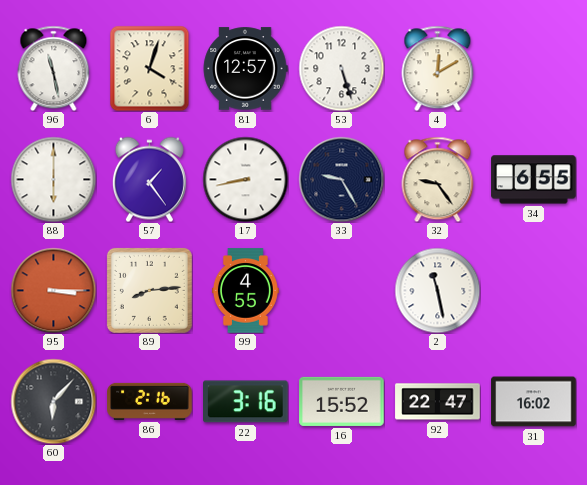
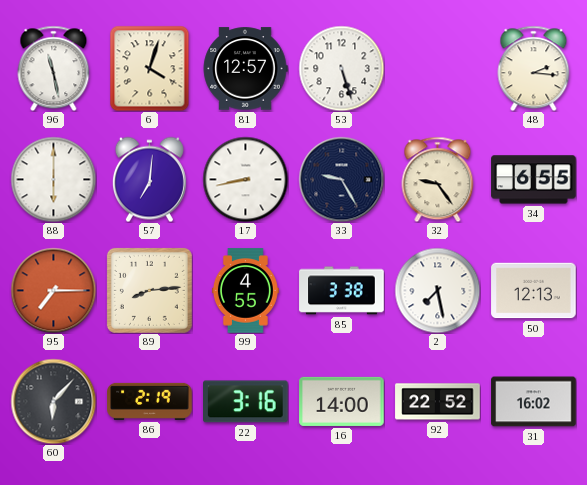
4: 12:10 -> none
48: none -> 2:16
57: 1:24 -> 7:01
95: 3:15 -> 7:15
85: none -> 3:38
2: 11:28 -> 7:28
50: none -> 12:13
86: 2:16 -> 2:19
16: 15:52 -> 14:00
92: 22:47 -> 22:52
